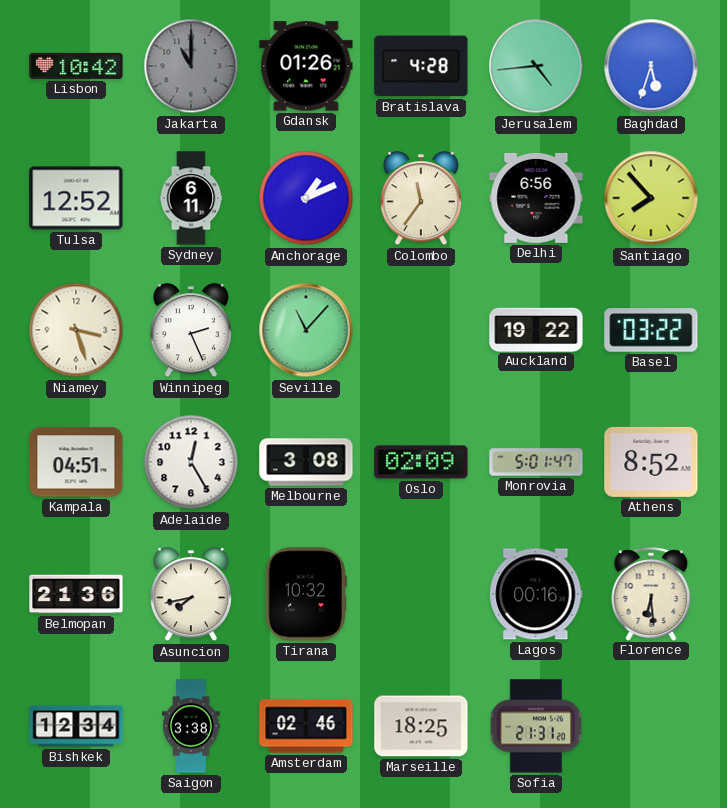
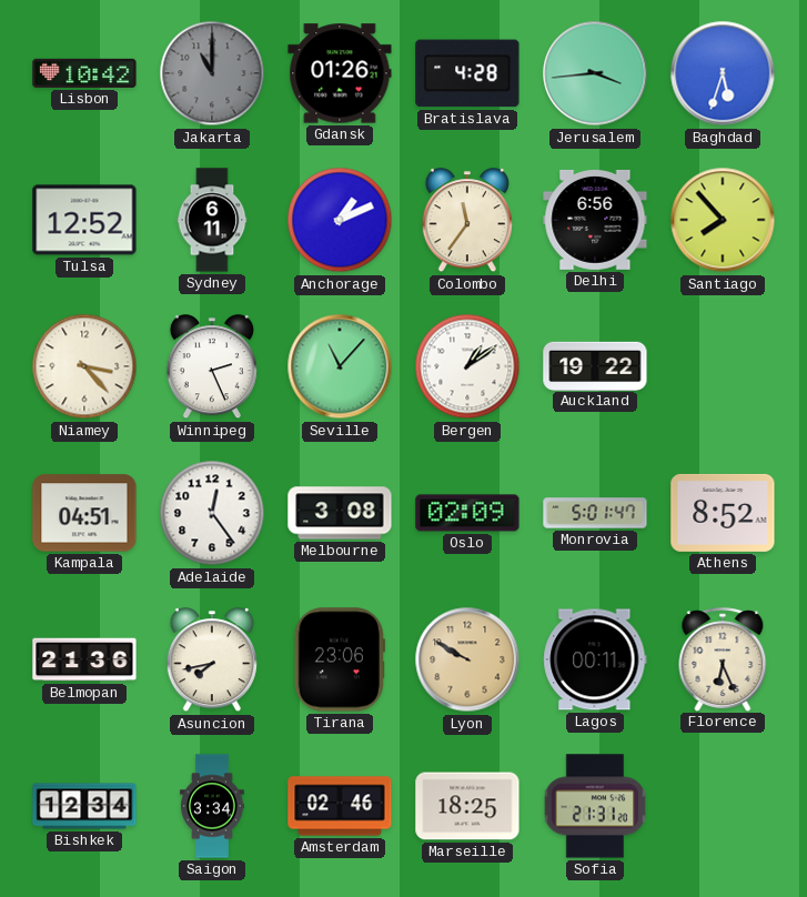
Jerusalem: 4:44 -> 3:44
Niamey: 3:27 -> 3:23
Bergen: none -> 1:09
Basel: 03:22 -> none
Adelaide: 12:25 -> 12:24
Tirana: 10:32 -> 23:06
Lyon: none -> 9:50
Lagos: 00:16 -> 00:11
Florence: 6:29 -> 6:26
Saigon: 3:38 -> 3:34
